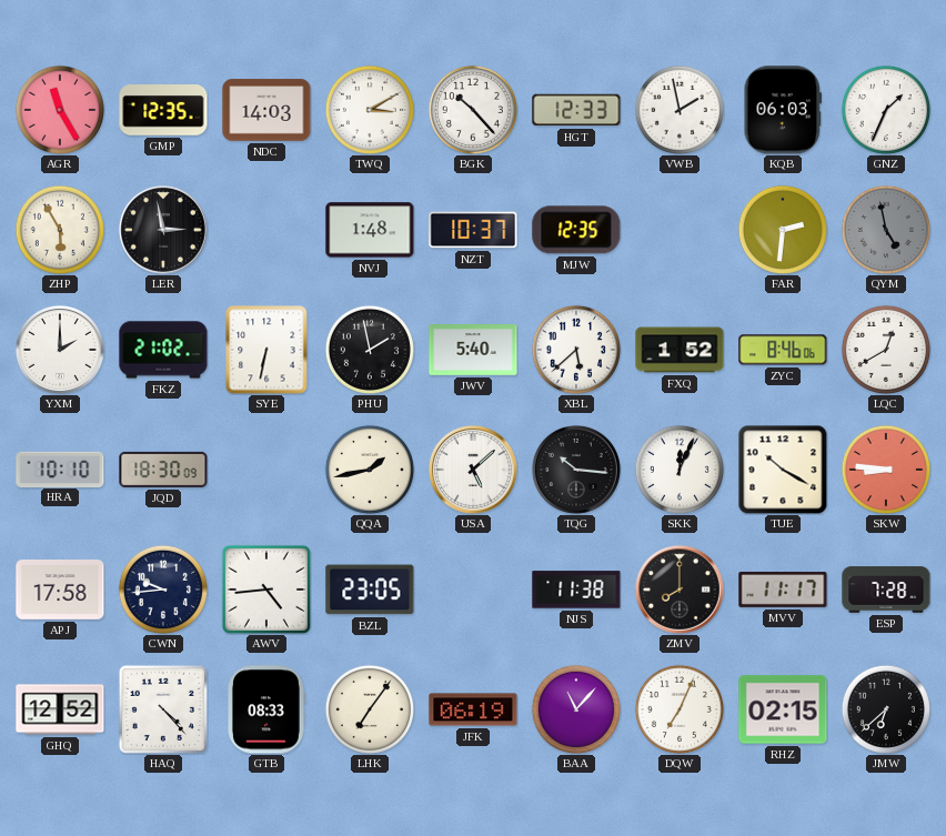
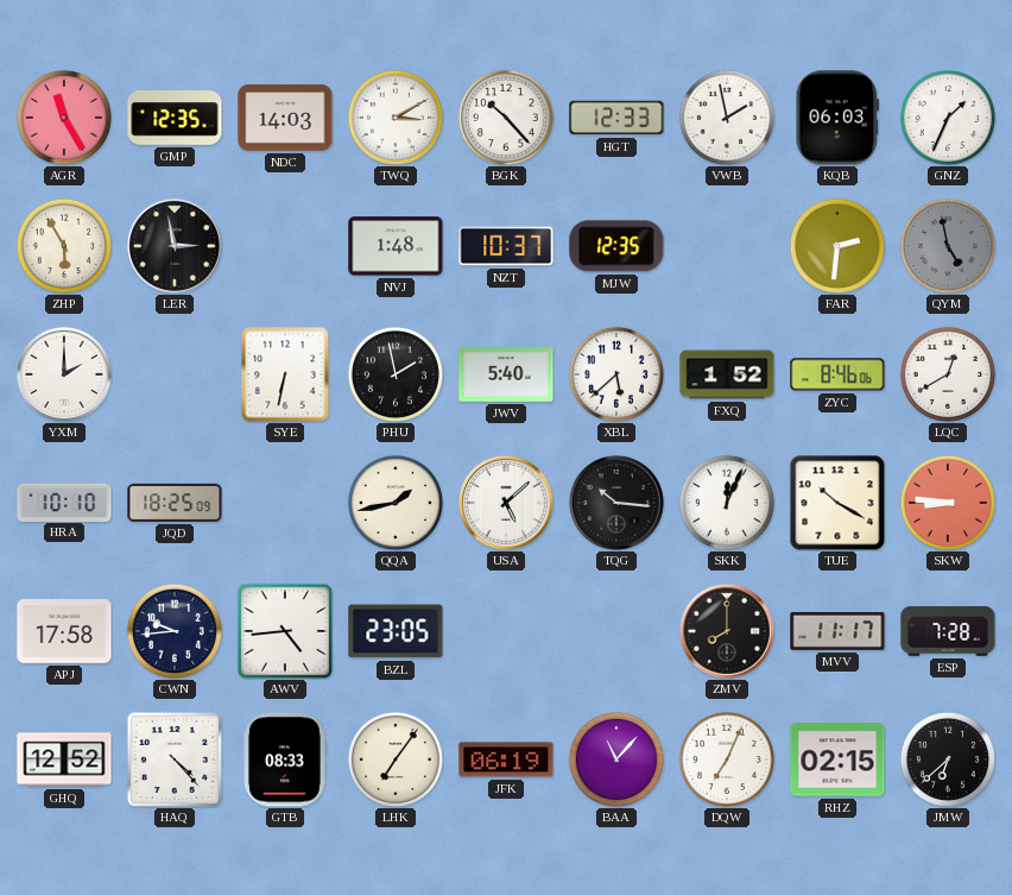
FKZ: 21:02 -> none
JQD: 18:30 -> 18:25
NJS: 11:38 -> none
